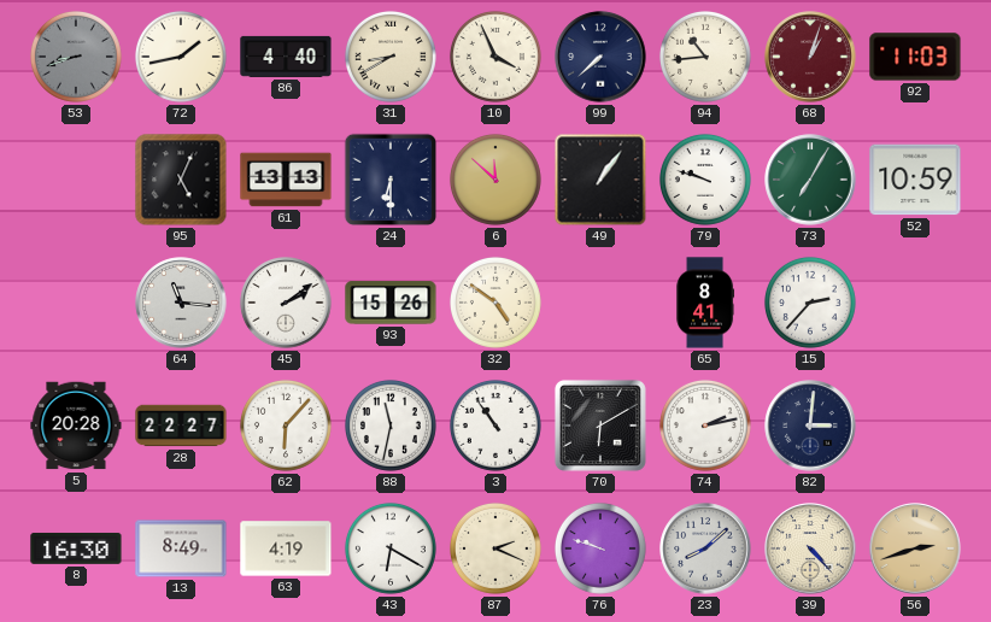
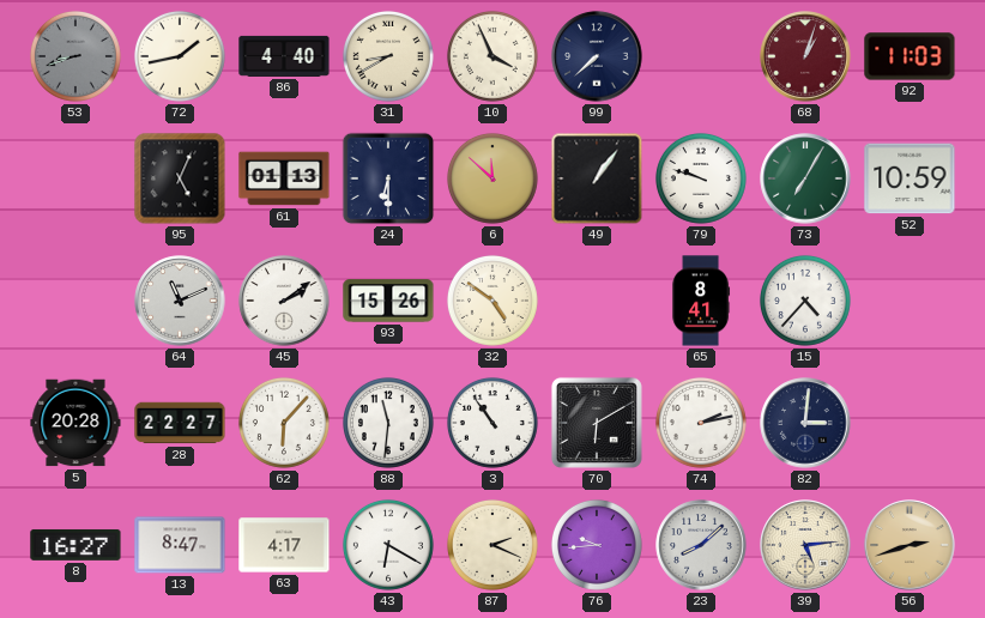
94: 10:44 -> none
61: 13:13 -> 01:13
64: 11:16 -> 11:11
15: 2:37 -> 4:37
88: 11:32 -> 11:31
8: 16:30 -> 16:27
13: 8:49 -> 8:47
63: 4:19 -> 4:17
76: 9:48 -> 9:44
39: 4:23 -> 5:14
